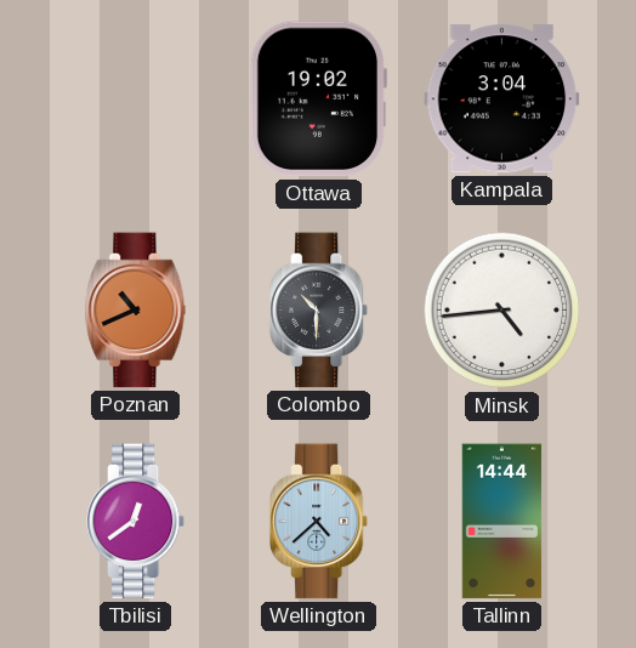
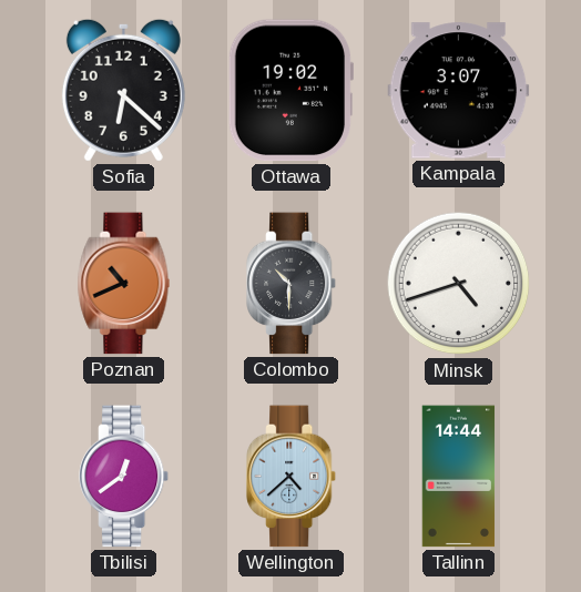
Sofia: none -> 6:22
Kampala: 3:04 -> 3:07
Minsk: 4:44 -> 4:42
